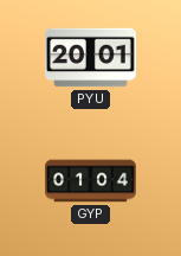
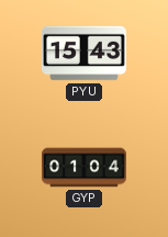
PYU: 20:01 -> 15:43
